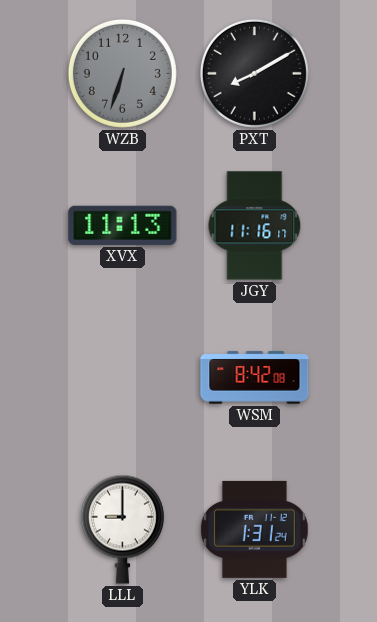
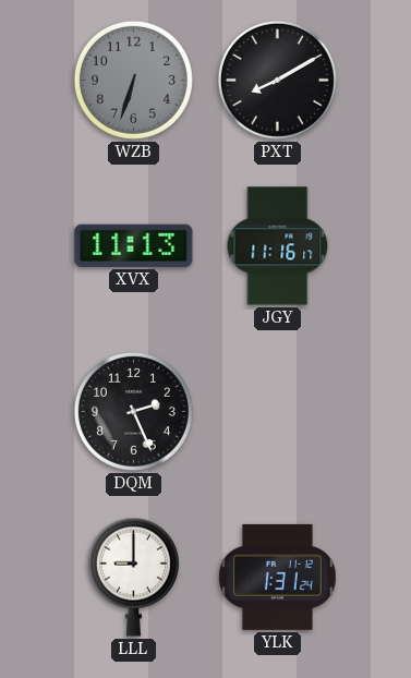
DQM: none -> 2:26
WSM: 8:42 -> none
